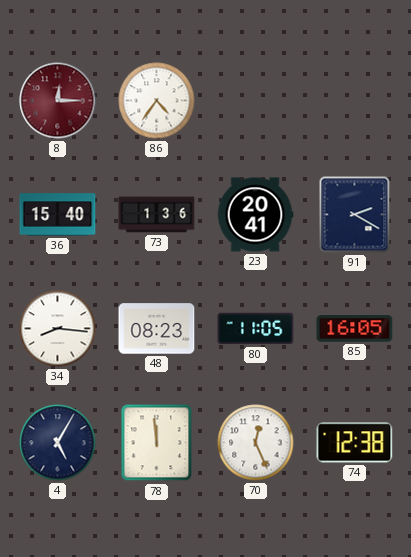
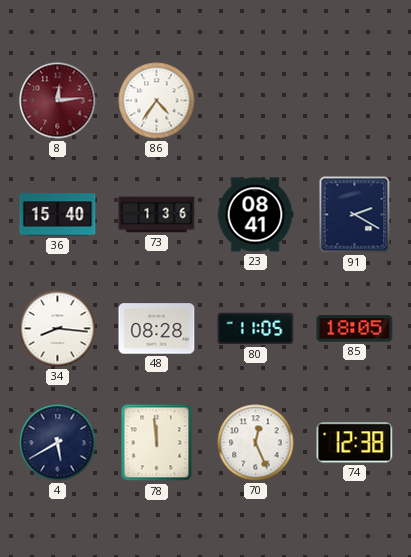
8: 12:15 -> 12:14
23: 20:41 -> 08:41
48: 08:23 -> 08:28
85: 16:05 -> 18:05
4: 5:05 -> 5:40
